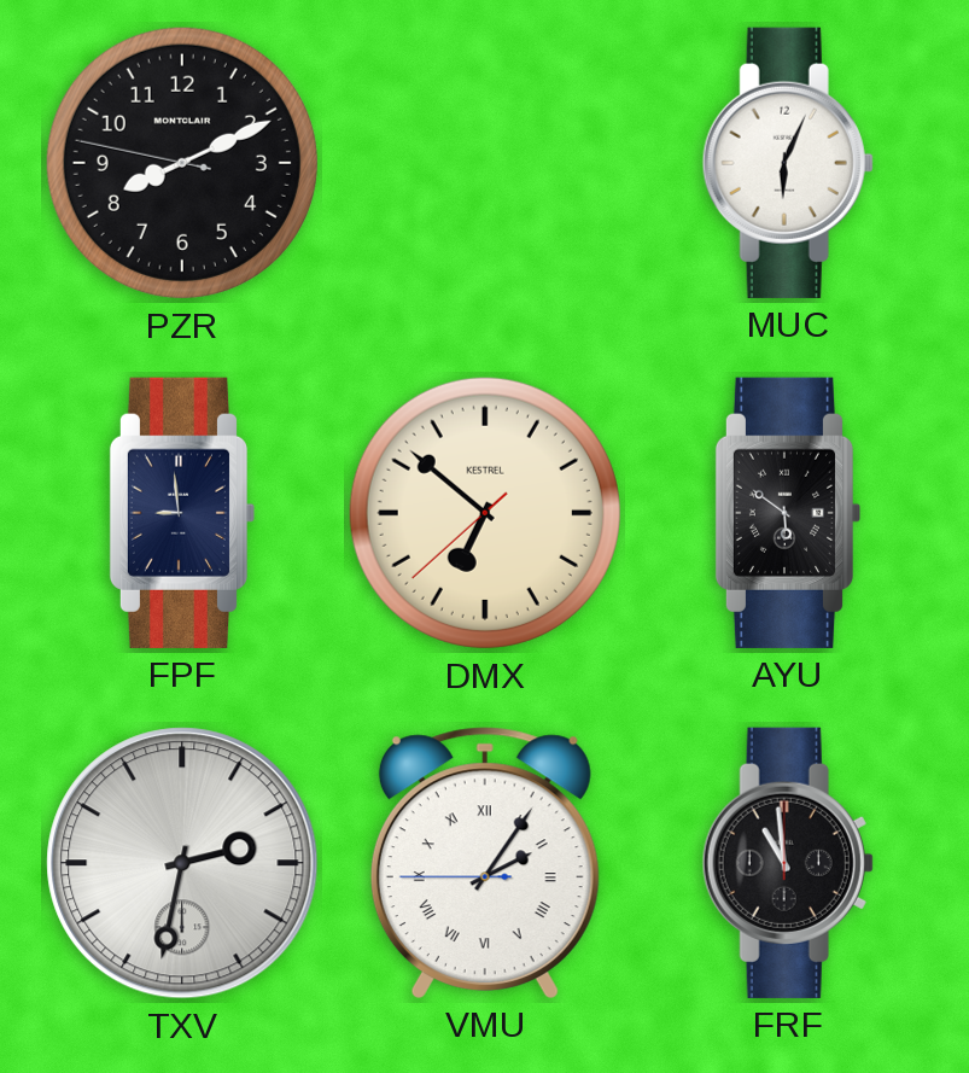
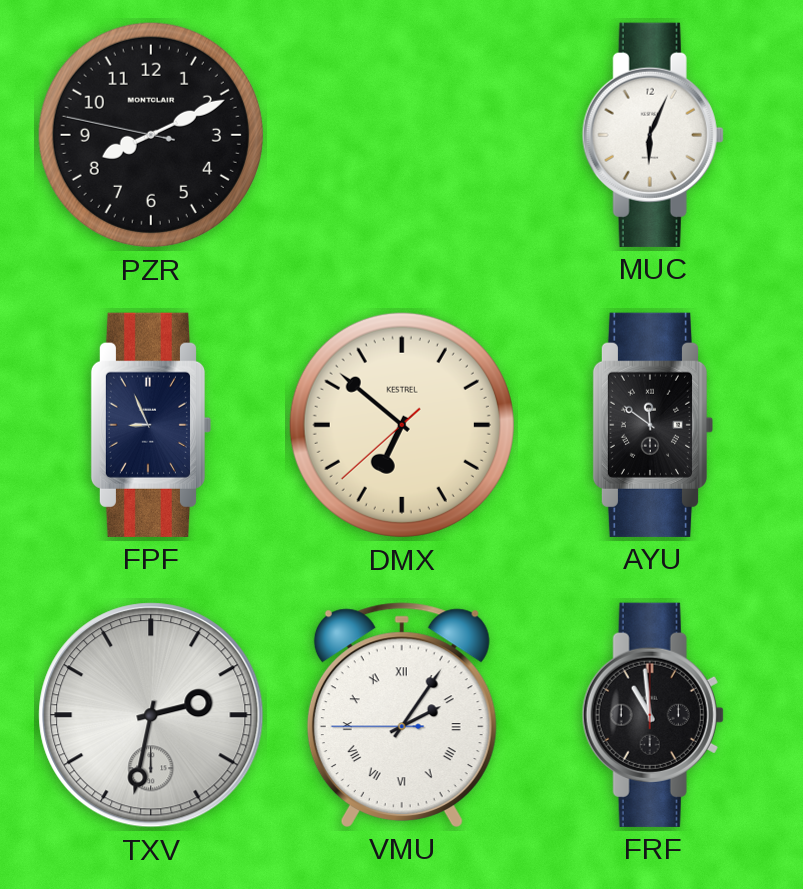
FPF: 8:59 -> 8:56
AYU: 5:51 -> 11:51
